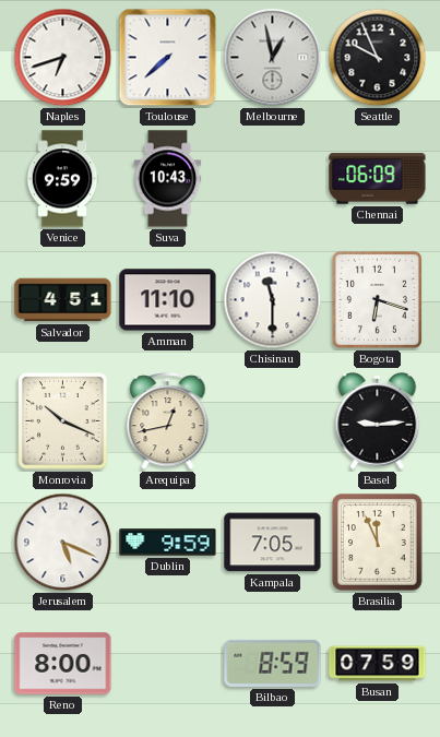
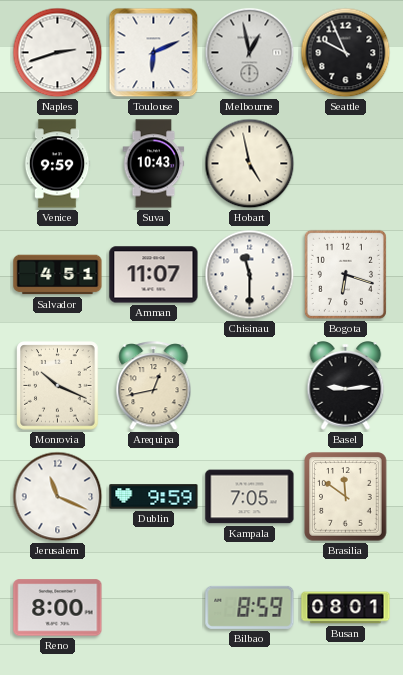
Naples: 6:42 -> 2:42
Toulouse: 7:38 -> 6:11
Hobart: none -> 4:58
Chennai: 06:09 -> none
Amman: 11:10 -> 11:07
Jerusalem: 5:19 -> 11:19
Brasilia: 11:56 -> 11:51
Busan: 07:59 -> 08:01
